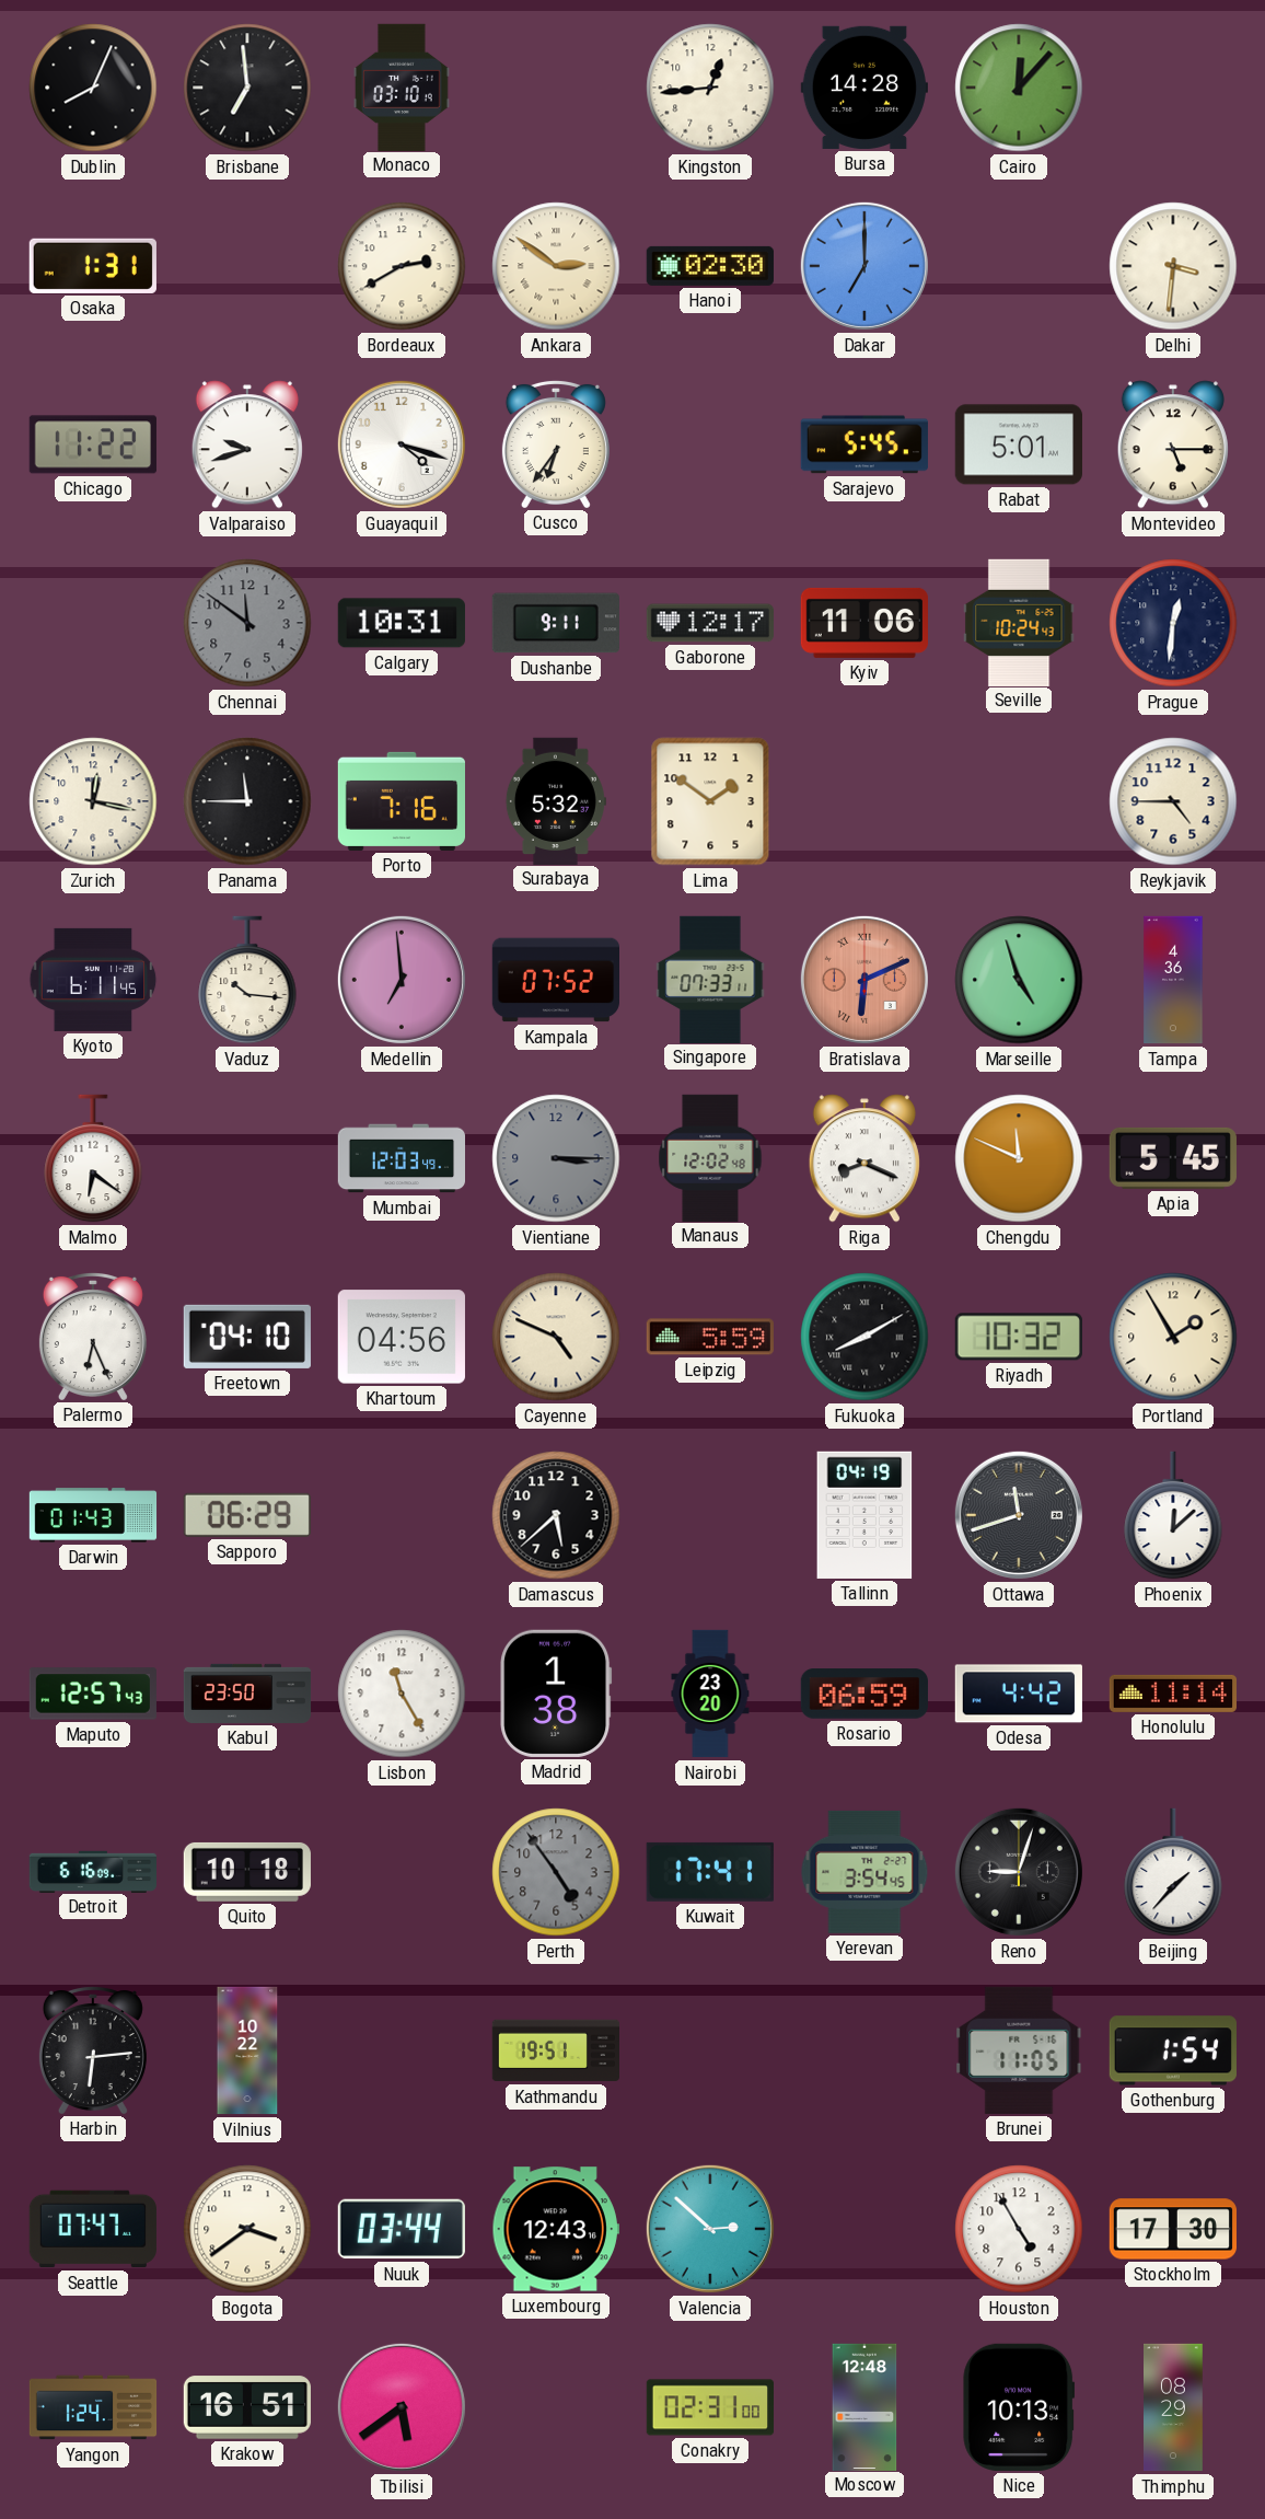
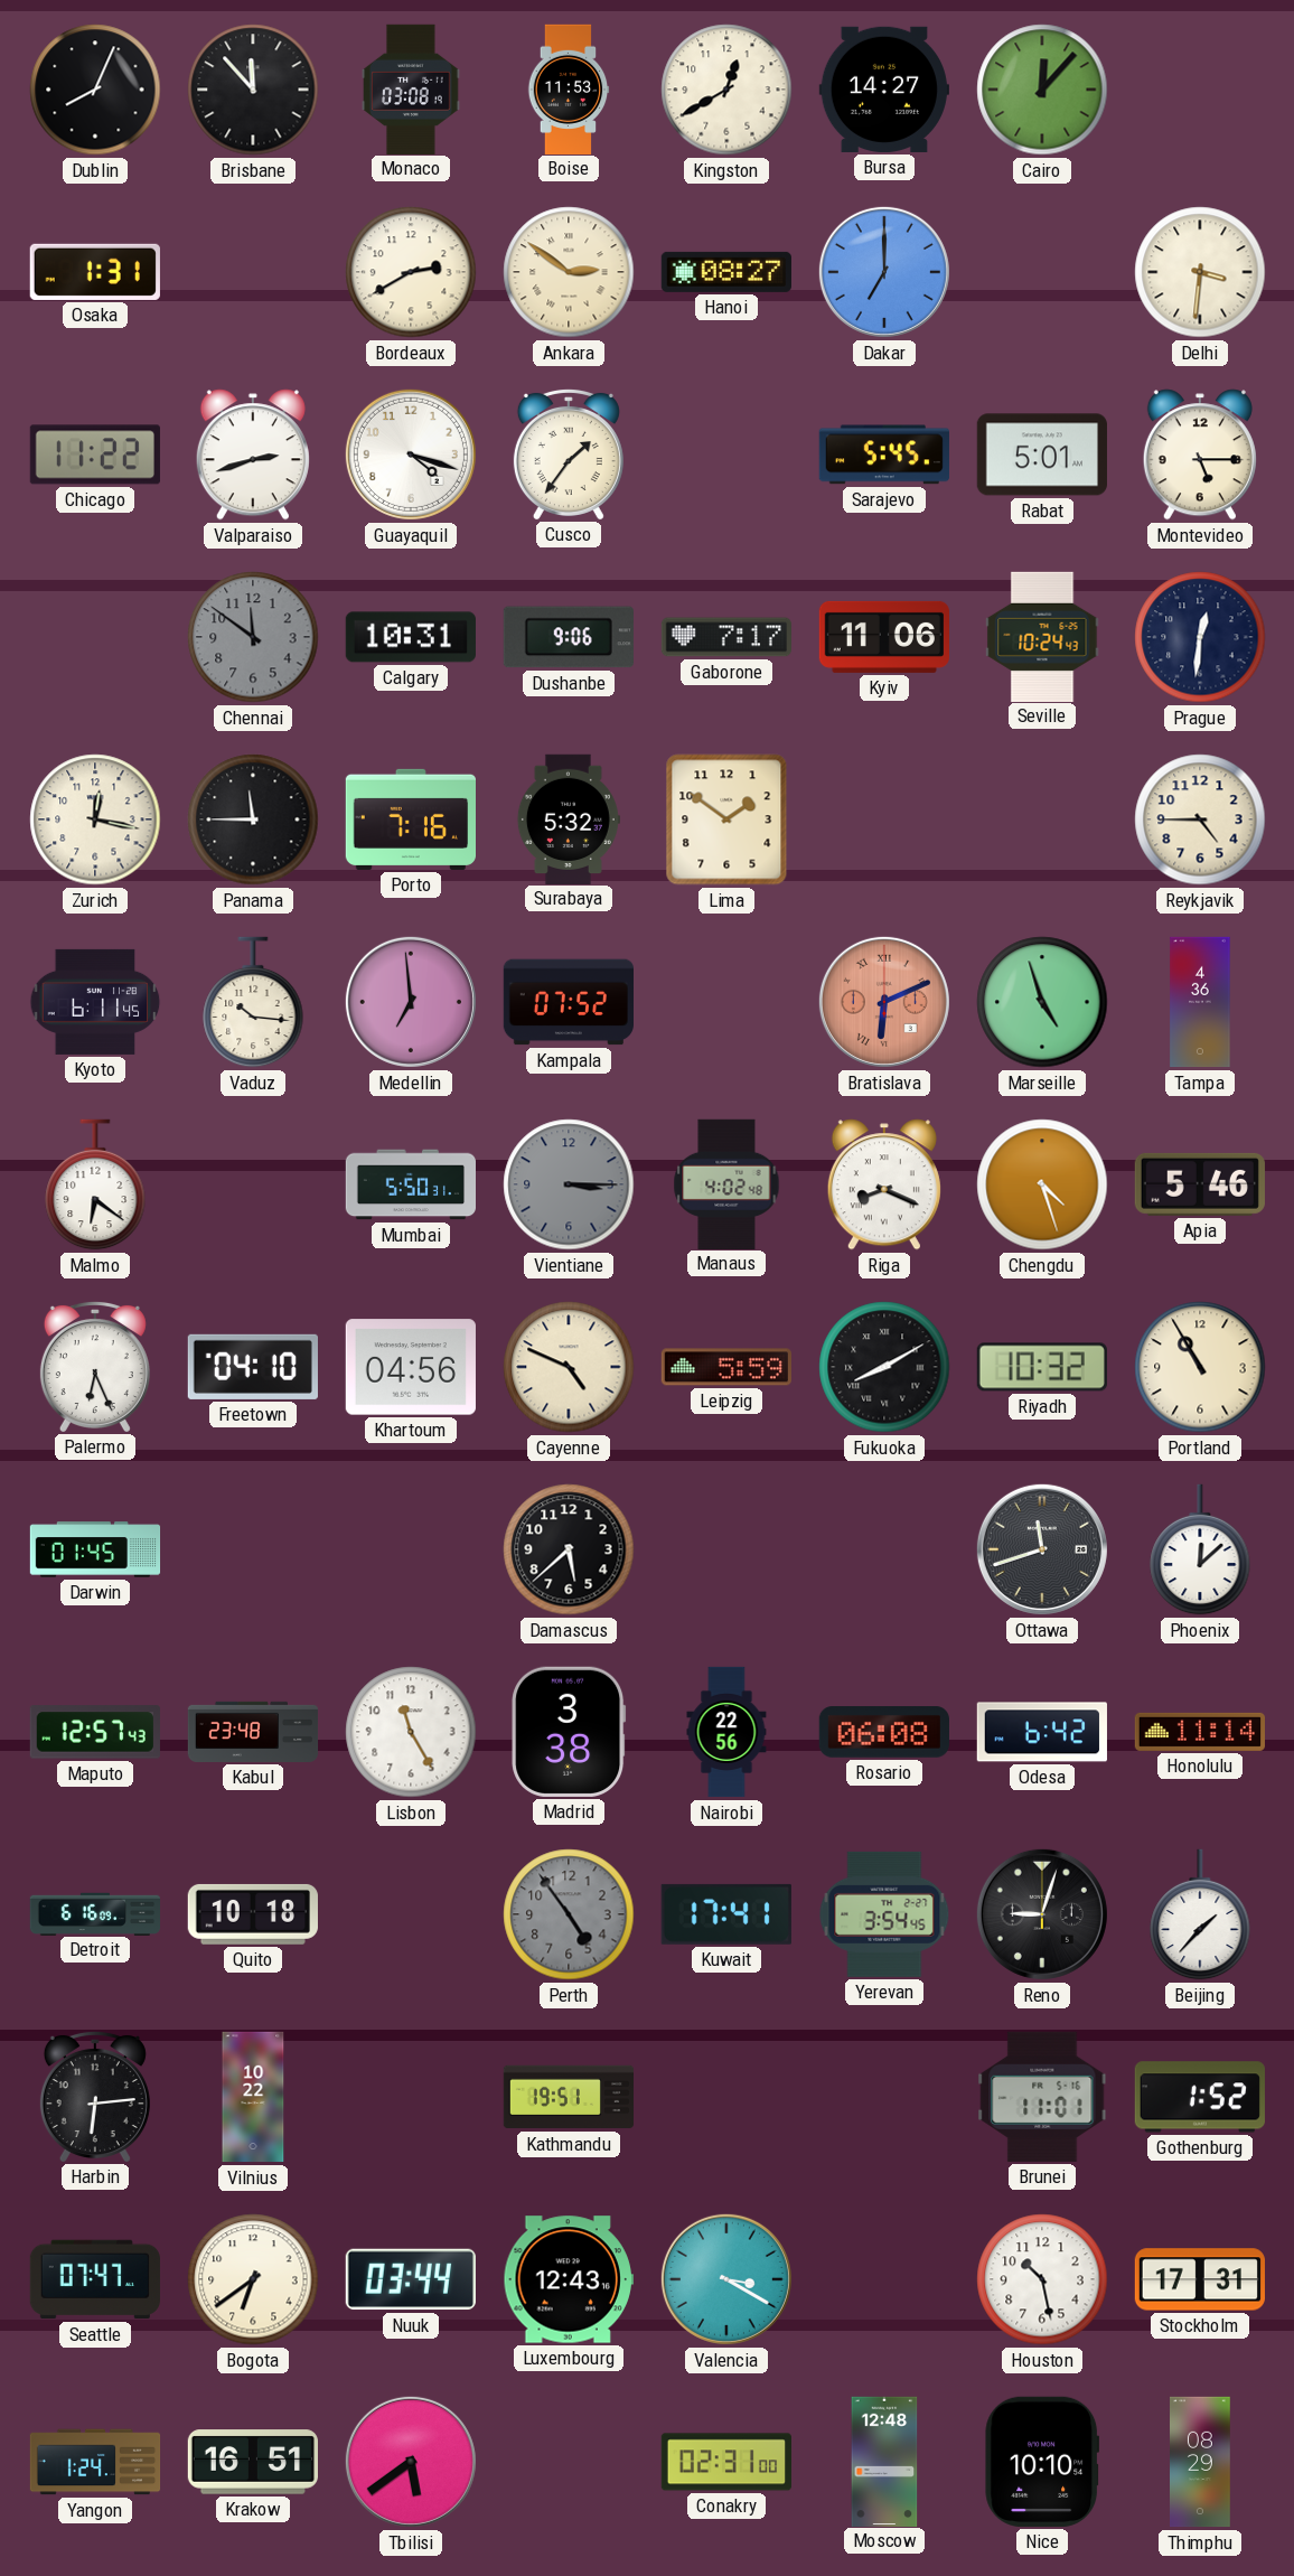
Brisbane: 6:59 -> 11:53
Monaco: 03:10 -> 03:08
Boise: none -> 11:53
Kingston: 12:44 -> 12:40
Bursa: 14:28 -> 14:27
Hanoi: 02:30 -> 08:27
Valparaiso: 9:42 -> 2:42
Cusco: 6:36 -> 1:36
Dushanbe: 9:11 -> 9:06
Gaborone: 12:17 -> 7:17
Singapore: 07:33 -> none
Mumbai: 12:03 -> 5:50
Manaus: 12:02 -> 4:02
Chengdu: 11:49 -> 4:27
Apia: 5:45 -> 5:46
Portland: 1:55 -> 10:55
Darwin: 01:43 -> 01:45
Sapporo: 06:29 -> none
Tallinn: 04:19 -> none
Kabul: 23:50 -> 23:48
Madrid: 1:38 -> 3:38
Nairobi: 23:20 -> 22:56
Rosario: 06:59 -> 06:08
Odesa: 4:42 -> 6:42
Brunei: 11:05 -> 11:01
Gothenburg: 1:54 -> 1:52
Bogota: 3:39 -> 6:39
Valencia: 2:52 -> 3:20
Houston: 4:55 -> 10:28
Stockholm: 17:30 -> 17:31
Nice: 10:13 -> 10:10
